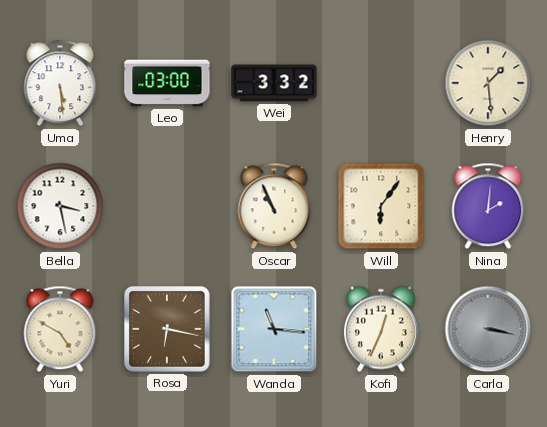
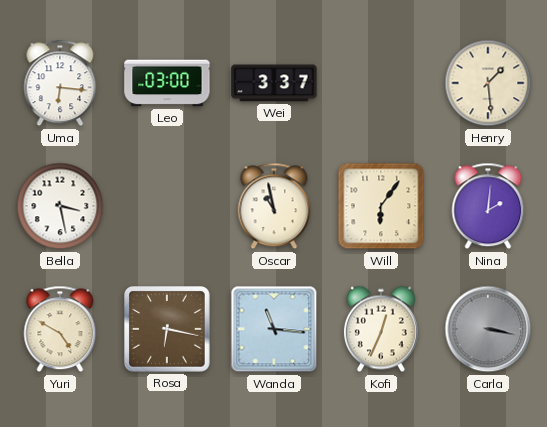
Uma: 5:29 -> 6:16
Wei: 3:32 -> 3:37
Oscar: 10:56 -> 10:58
